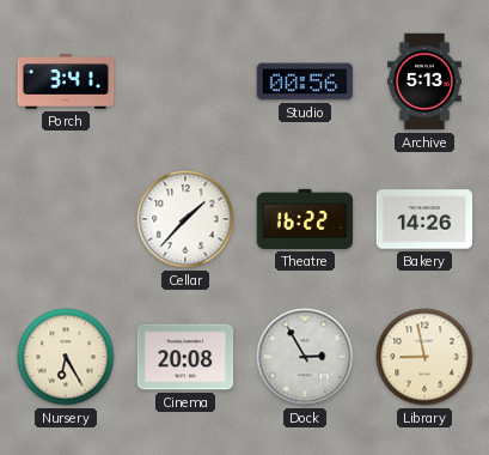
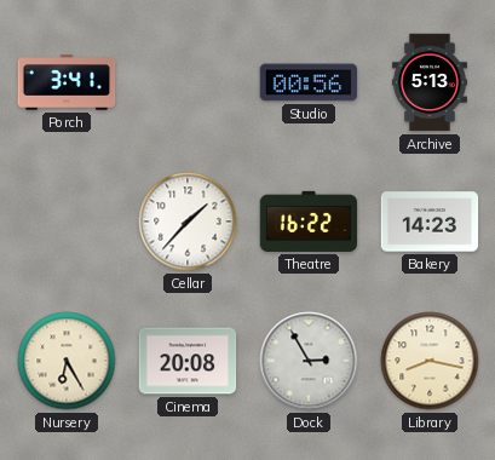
Bakery: 14:26 -> 14:23
Library: 8:58 -> 8:17
